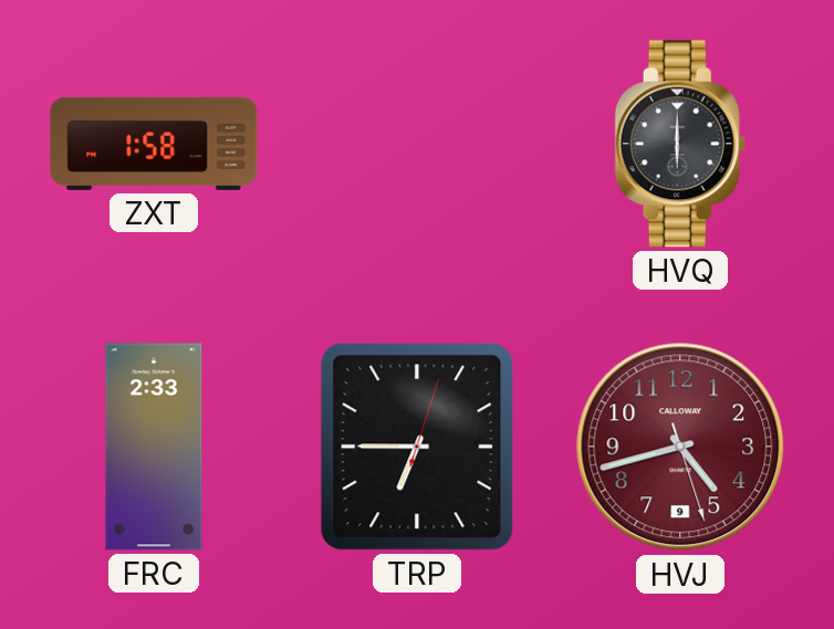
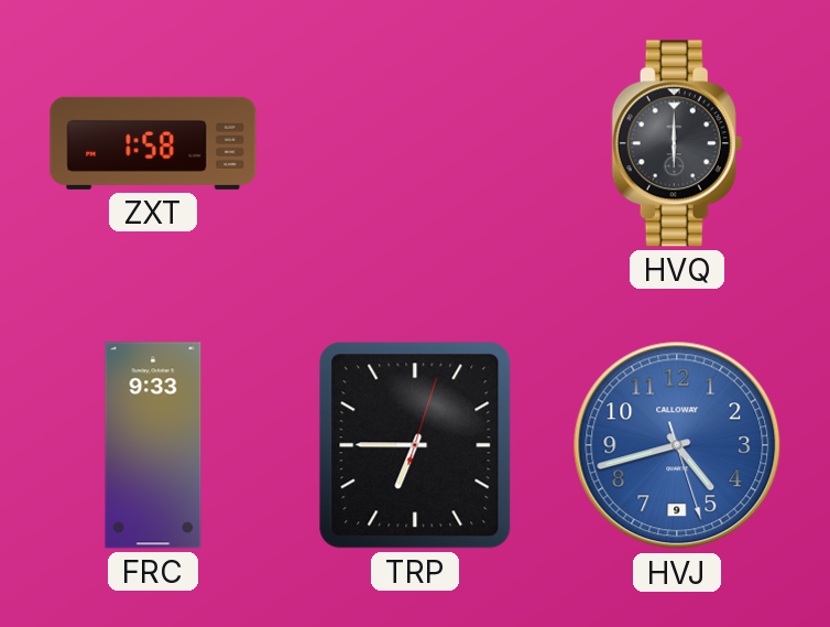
FRC: 2:33 -> 9:33
HVJ dial: burgundy -> blue
